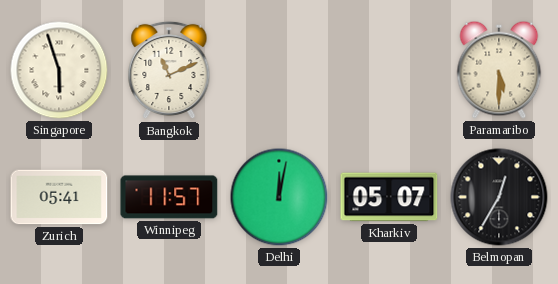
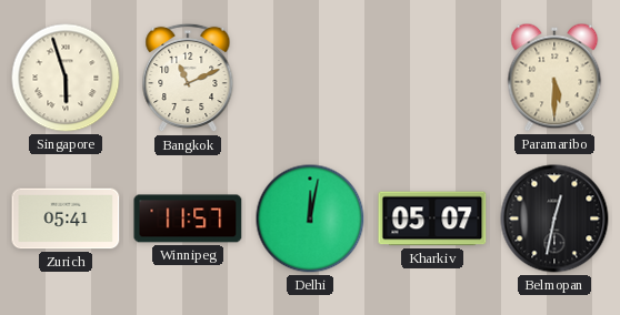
Belmopan: 12:35 -> 12:32
